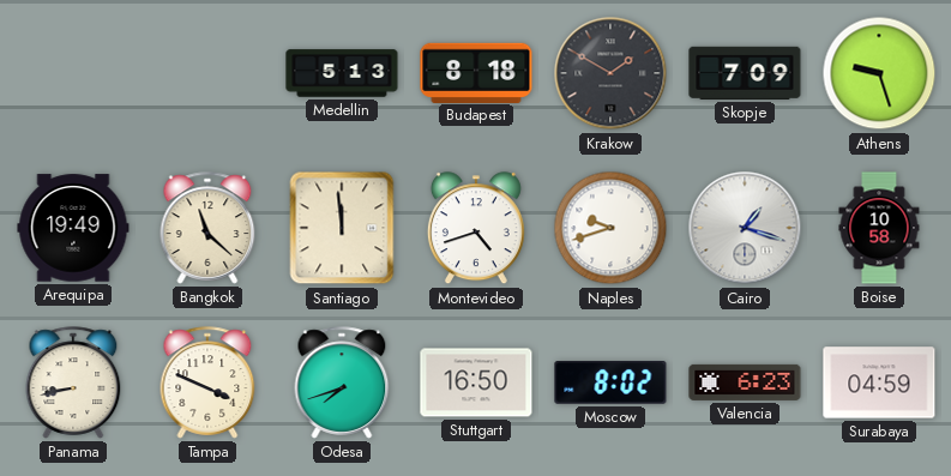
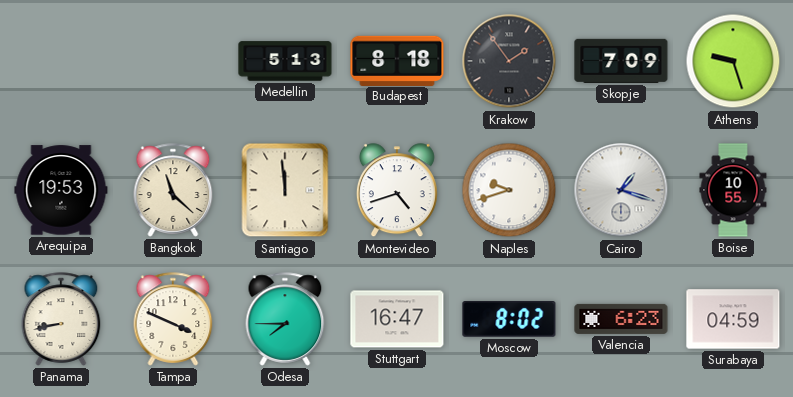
Krakow: 1:50 -> 1:54
Arequipa: 19:49 -> 19:53
Boise: 10:58 -> 10:55
Odesa: 7:42 -> 7:45
Stuttgart: 16:50 -> 16:47
